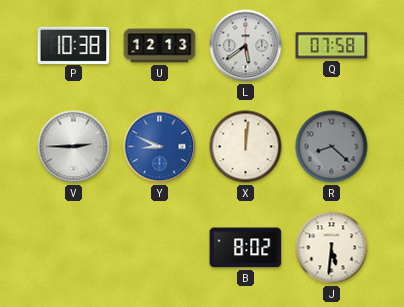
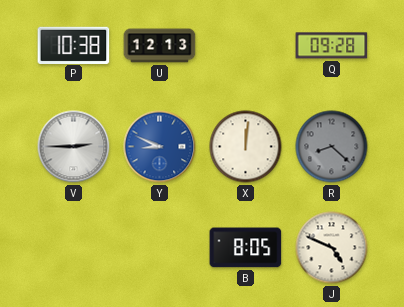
L: 5:39 -> none
Q: 07:58 -> 09:28
B: 8:02 -> 8:05
J: 5:31 -> 4:49
